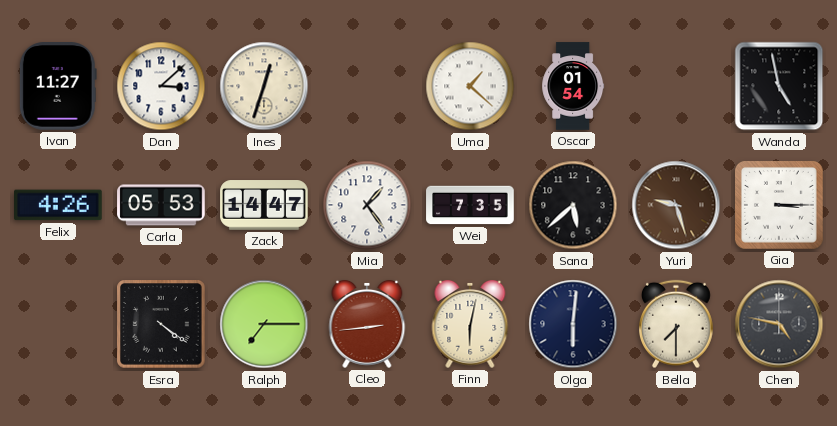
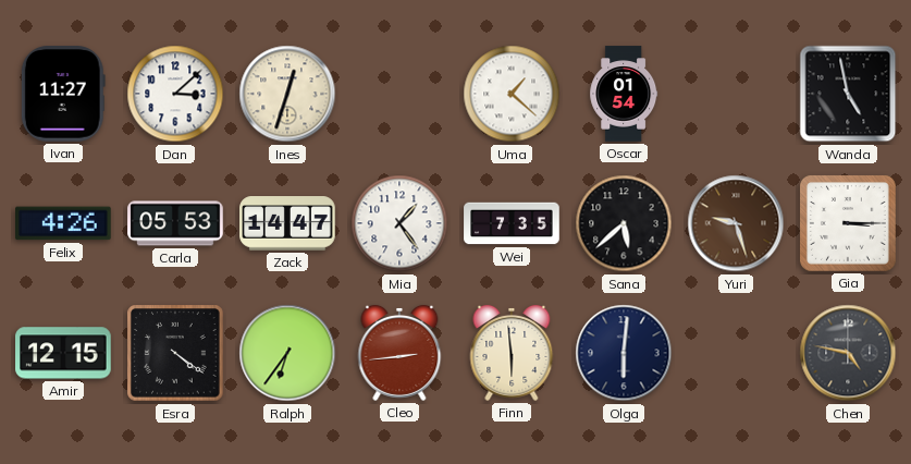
Amir: none -> 12:15
Ralph: 7:15 -> 6:36
Finn: 6:02 -> 5:59
Bella: 7:30 -> none
